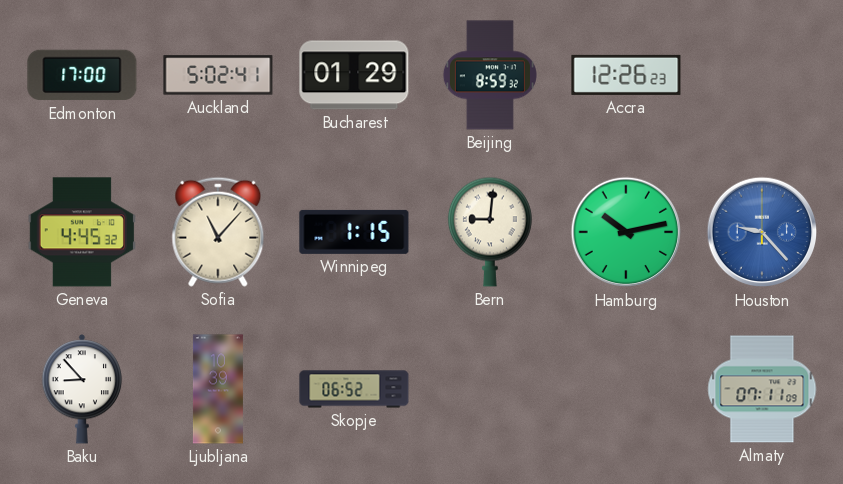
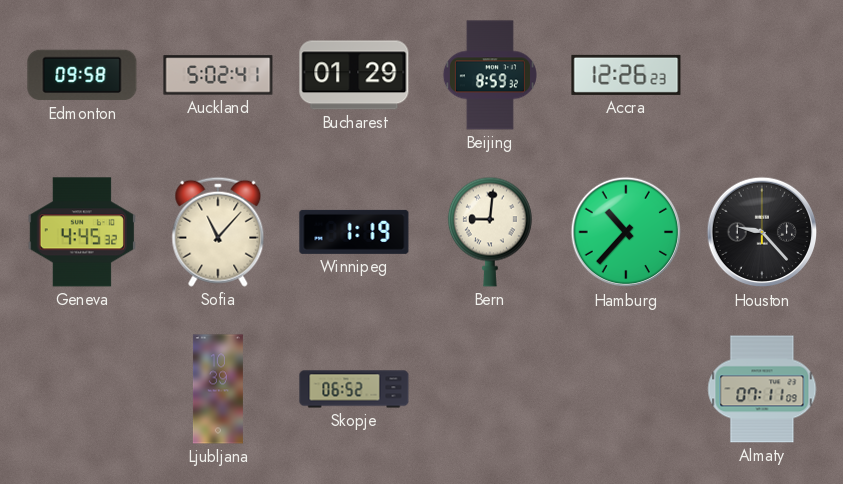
Edmonton: 17:00 -> 09:58
Winnipeg: 1:15 -> 1:19
Hamburg: 10:13 -> 10:37
Houston dial: blue -> black
Baku: 8:53 -> none
